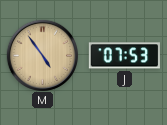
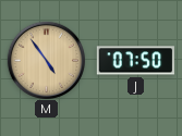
J: 07:53 -> 07:50
